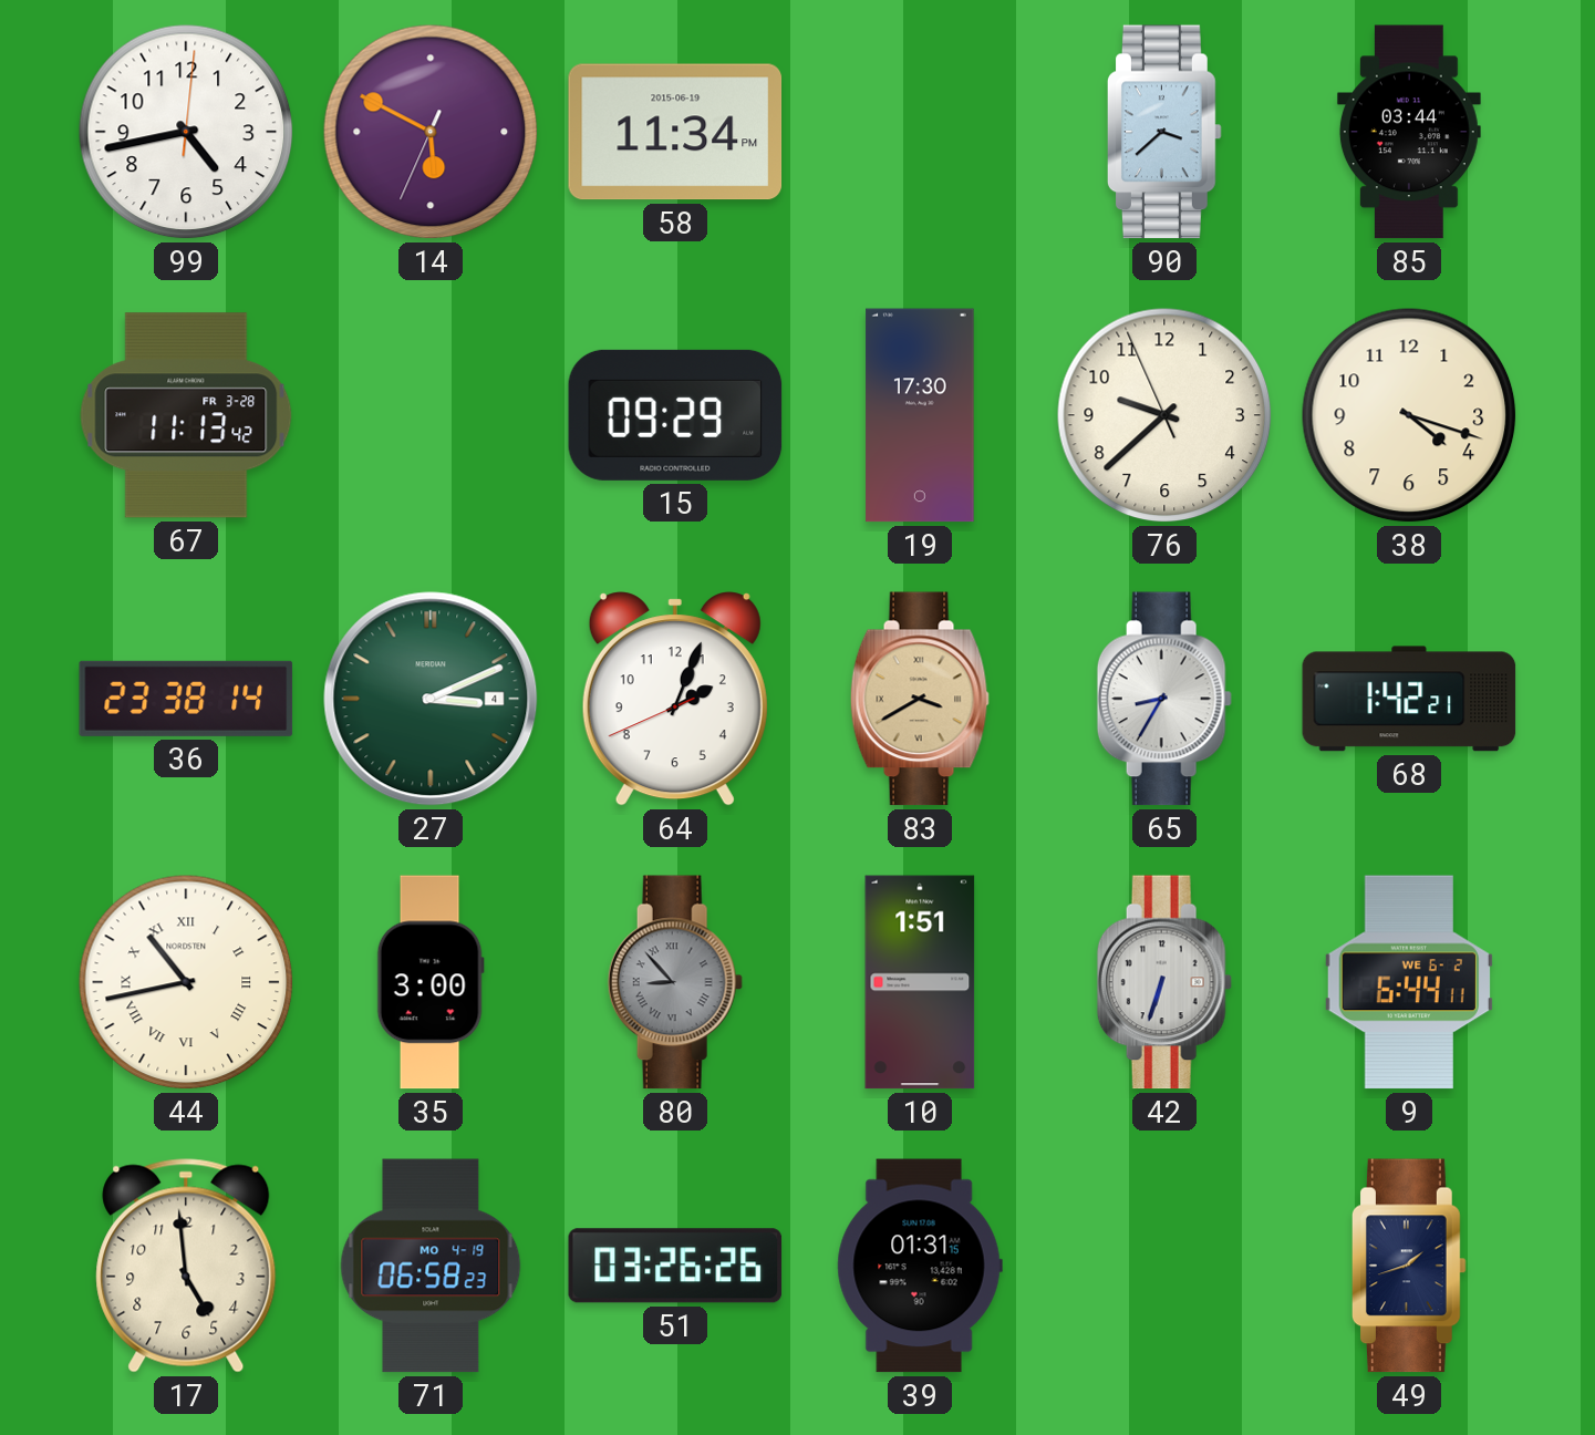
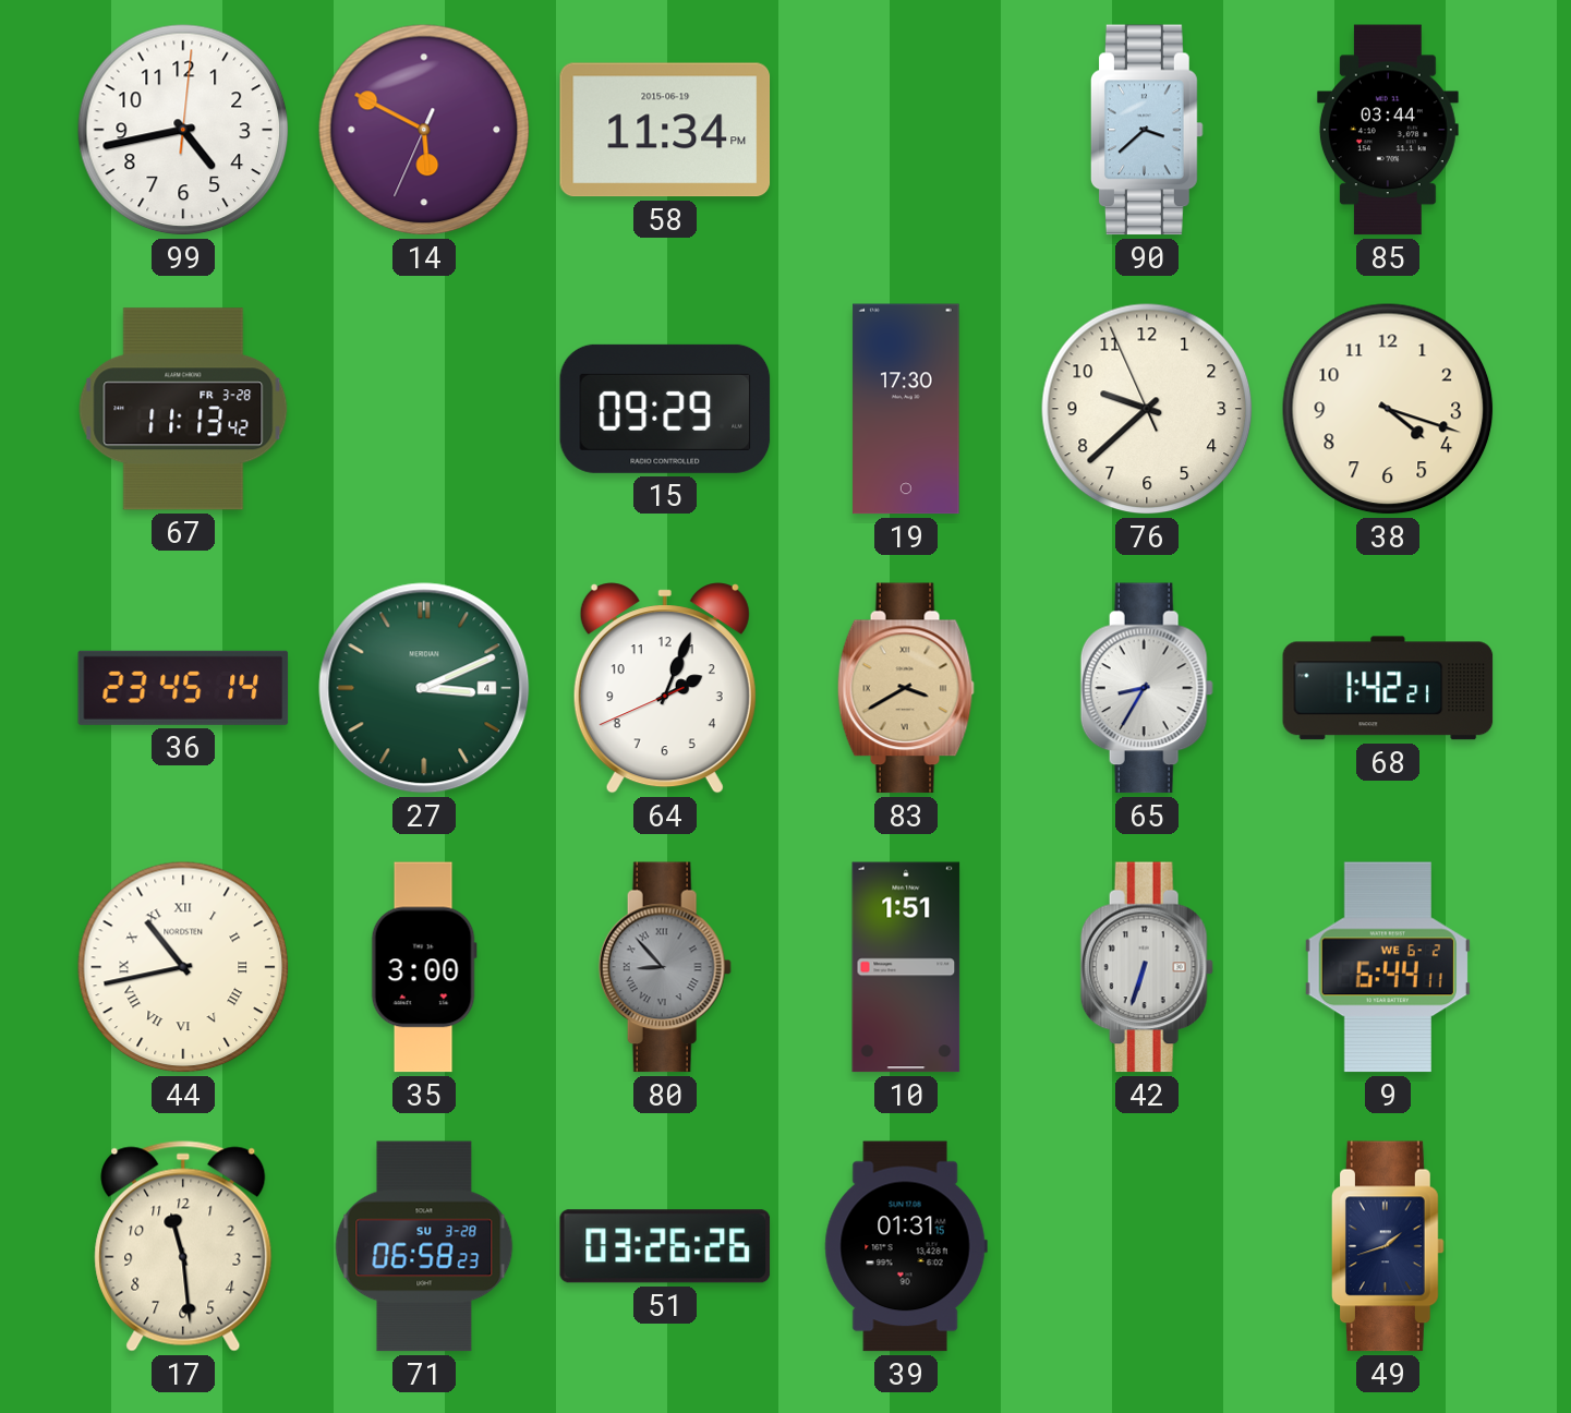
36: 23:38 -> 23:45
17: 4:59 -> 11:29
71 date: MO 4-19 -> SU 3-28
